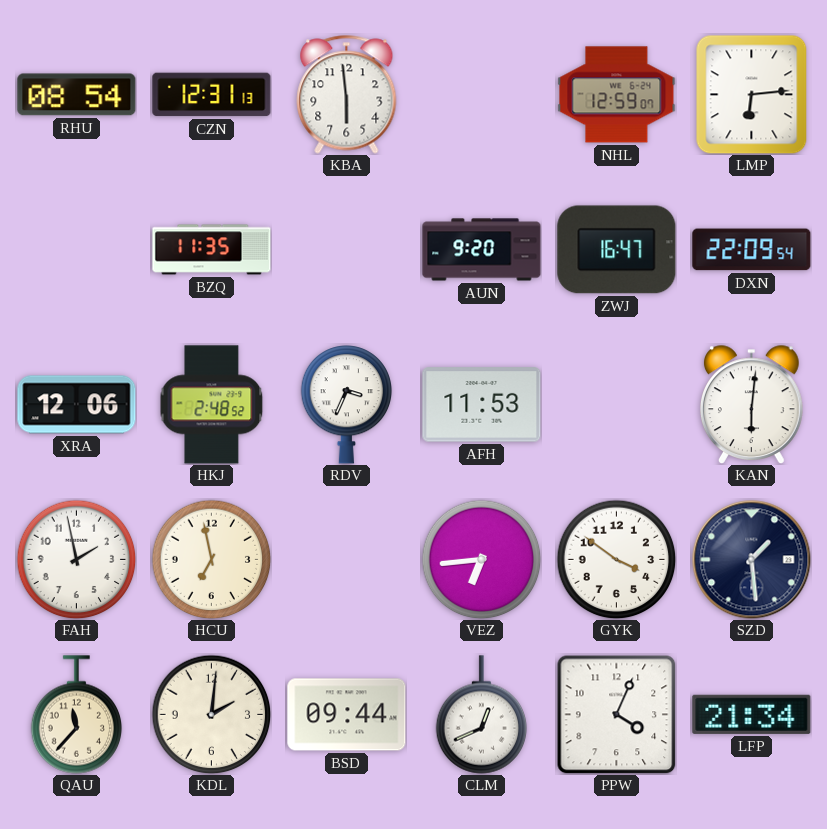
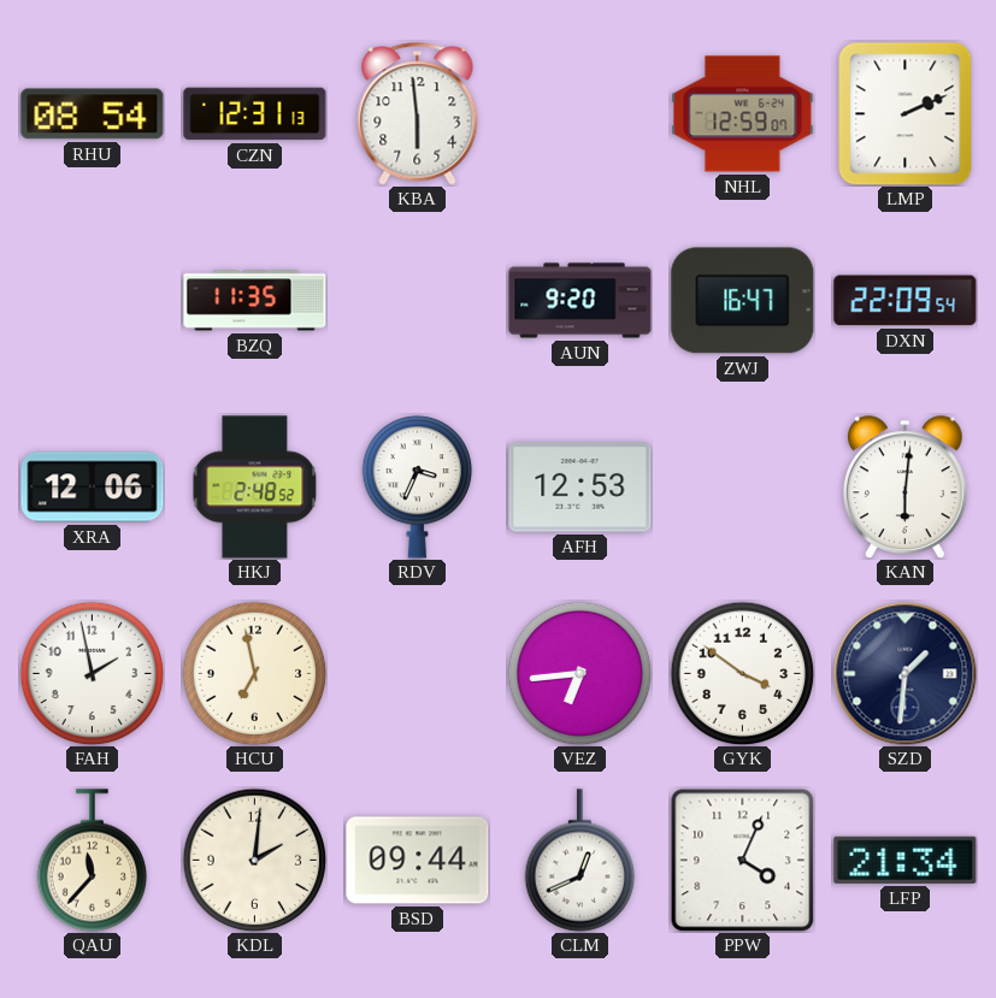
LMP: 6:14 -> 2:11
AFH: 11:53 -> 12:53
SZD: 1:29 -> 1:31
